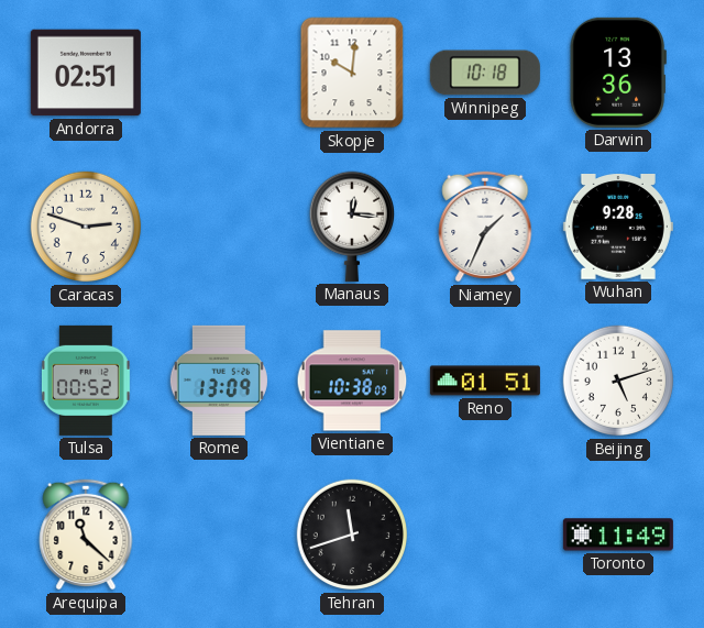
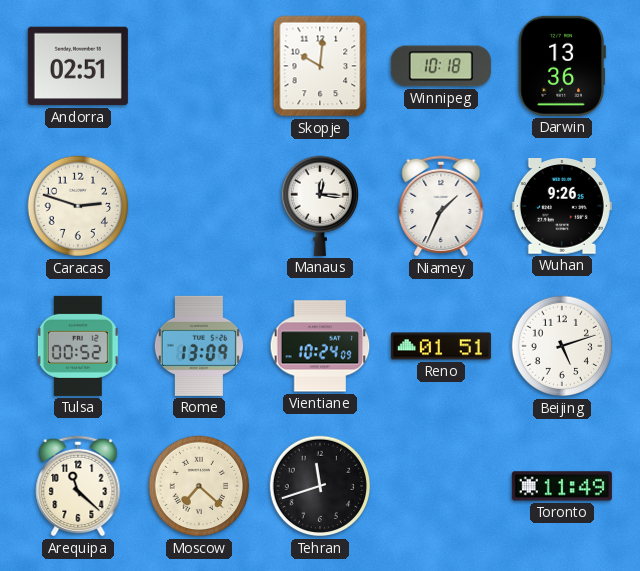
Wuhan: 9:28 -> 9:26
Vientiane: 10:38 -> 10:24
Moscow: none -> 7:22
